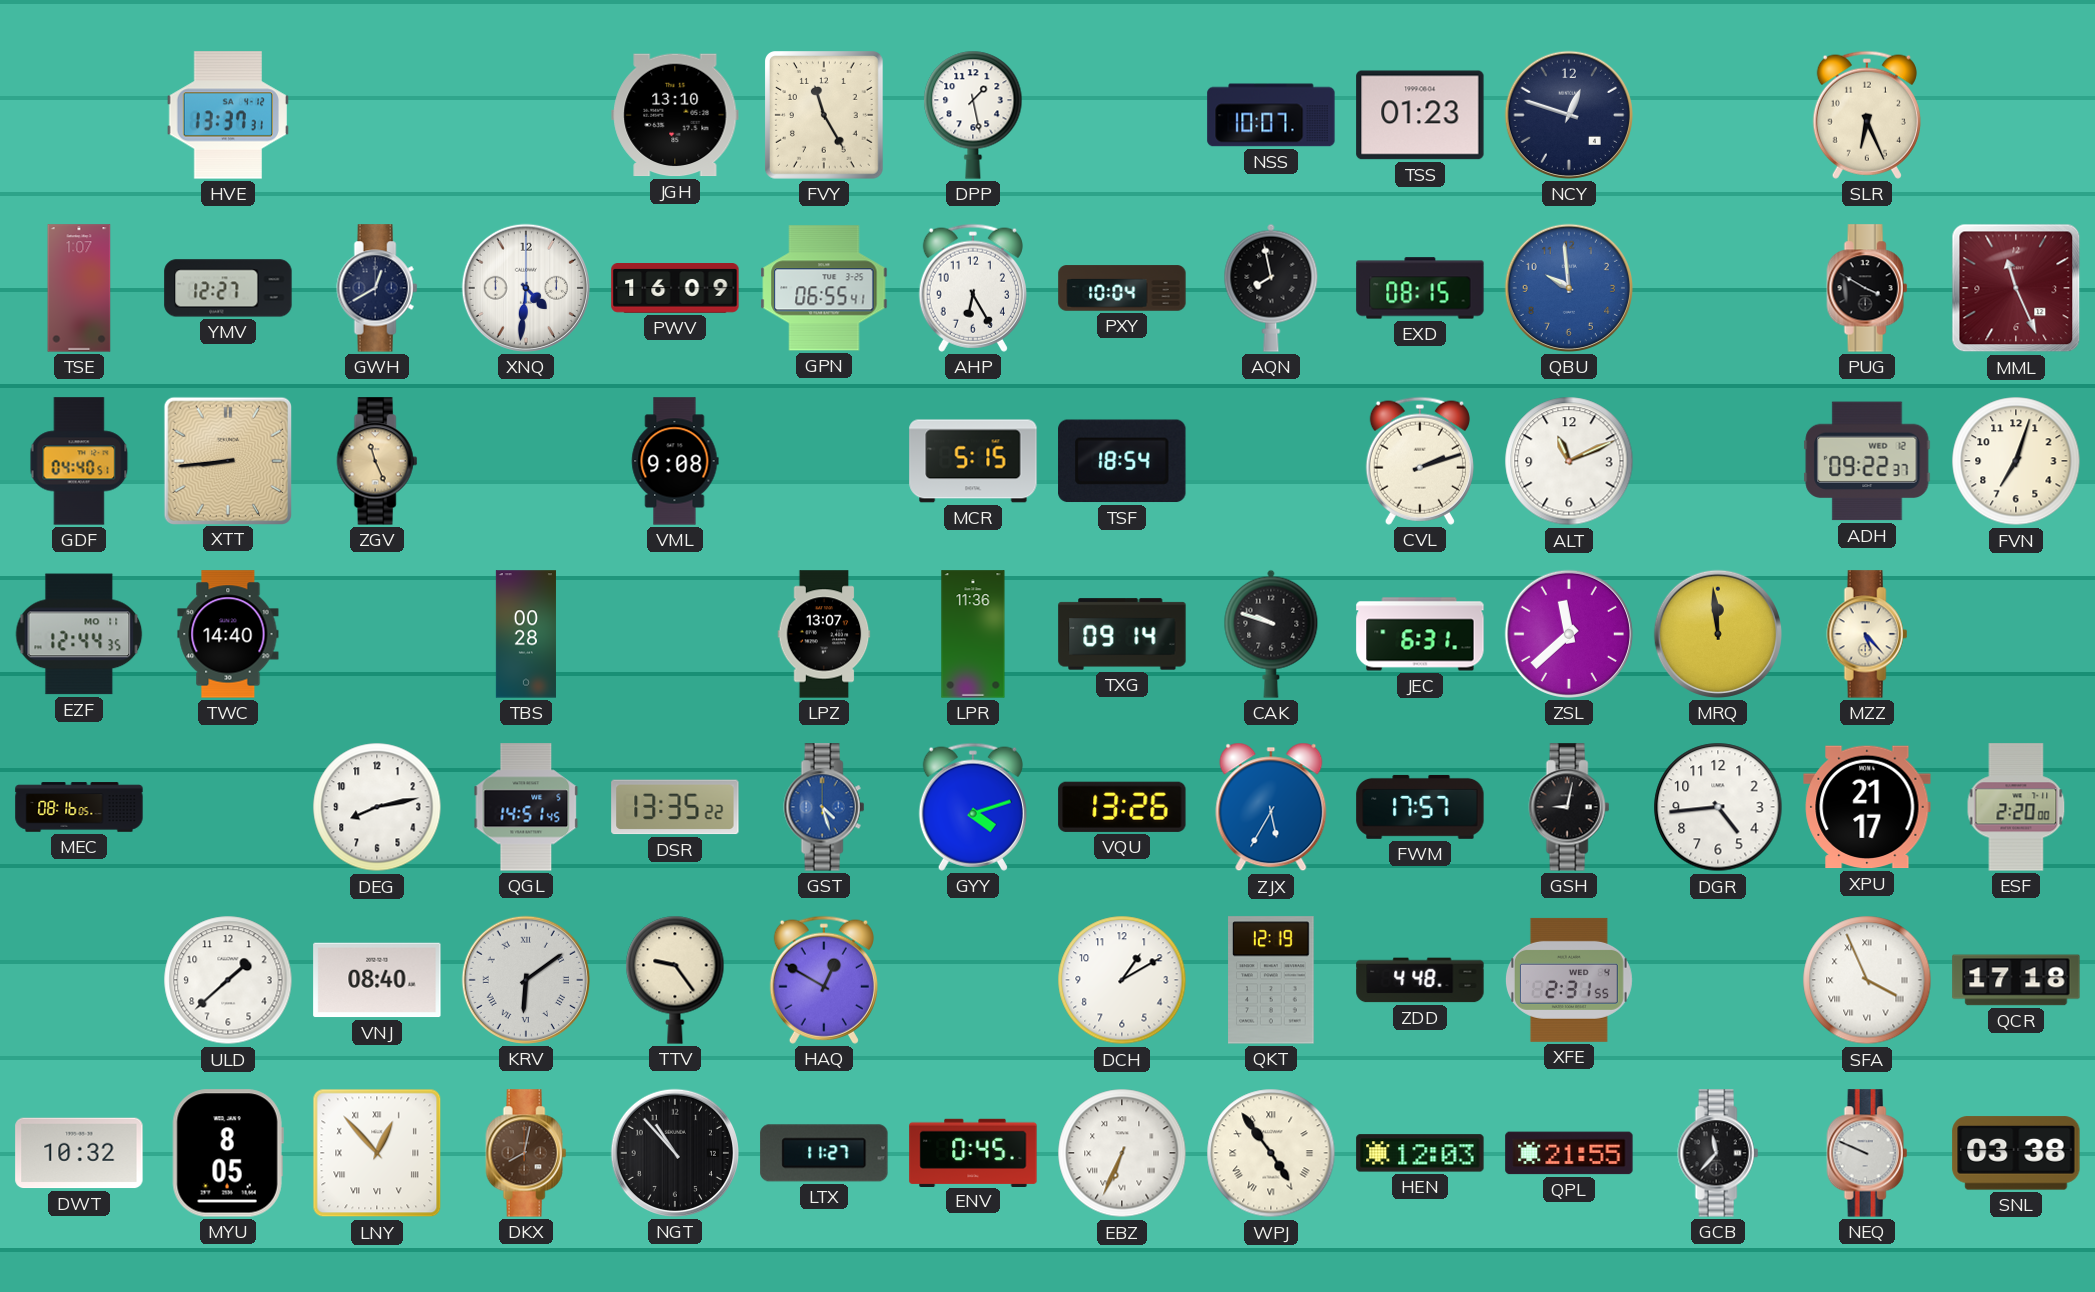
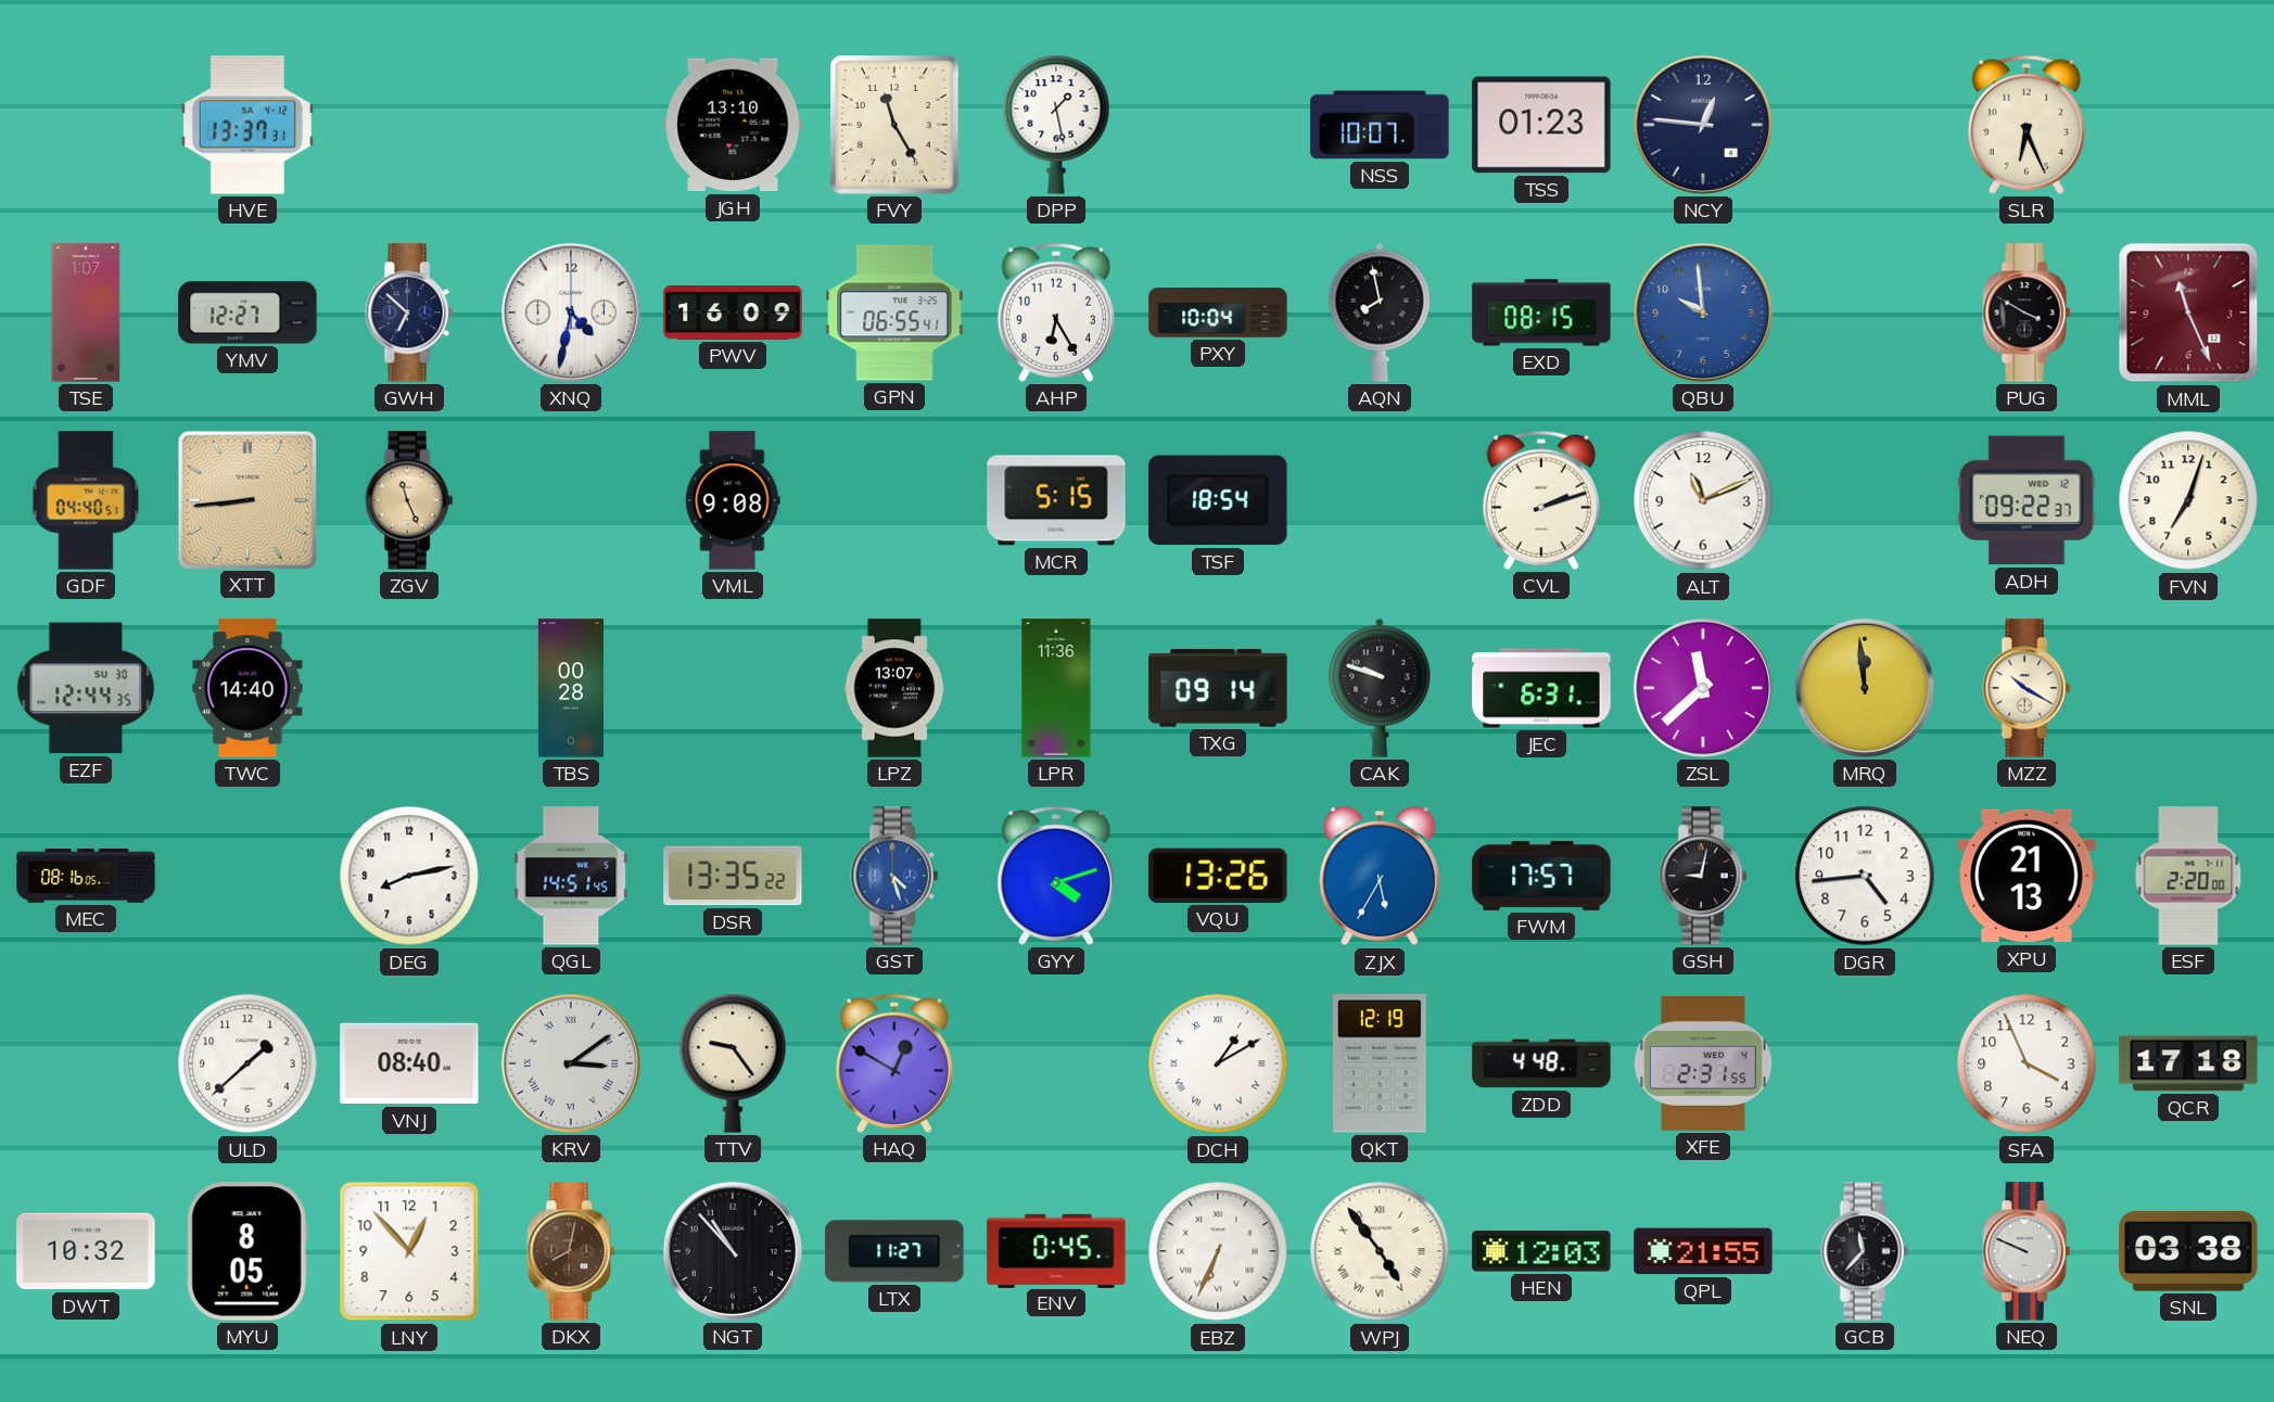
NCY: 12:48 -> 12:46
GWH: 12:40 -> 6:52
XNQ: 4:31 -> 4:32
EZF date: MO 11 -> SU 30
MZZ: 5:23 -> 10:20
XPU: 21:17 -> 21:13
KRV: 6:09 -> 3:09
DCH numerals: Arabic -> Roman
SFA numerals: Roman -> Arabic
LNY numerals: Roman -> Arabic
